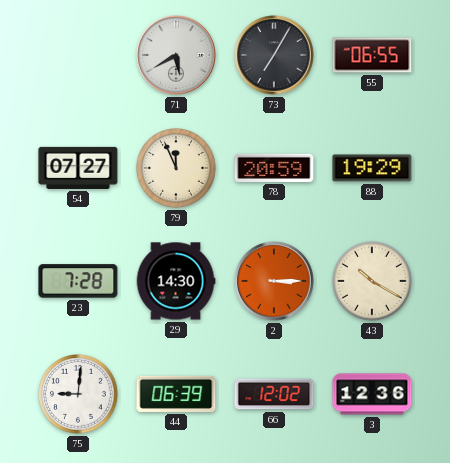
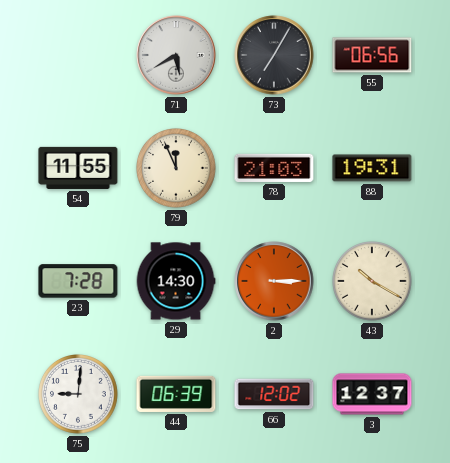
55: 06:55 -> 06:56
54: 07:27 -> 11:55
78: 20:59 -> 21:03
88: 19:29 -> 19:31
3: 12:36 -> 12:37
